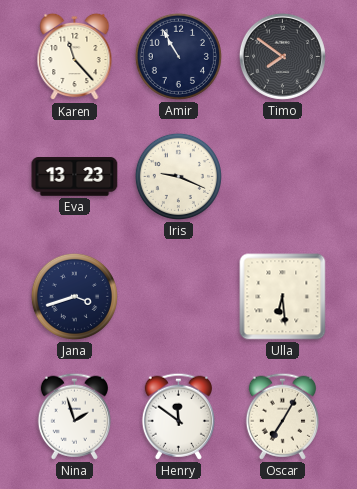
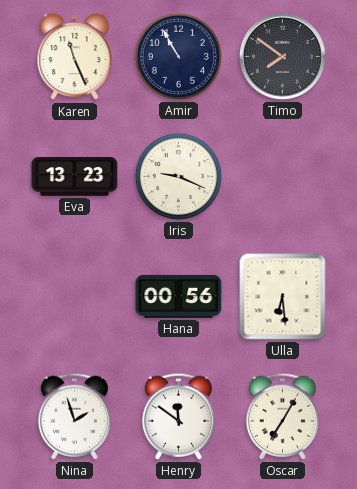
Karen: 11:23 -> 11:26
Jana: 3:42 -> none
Hana: none -> 00:56
